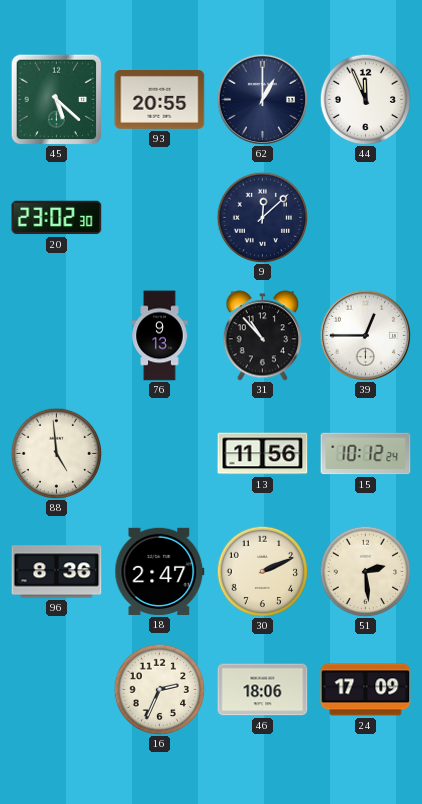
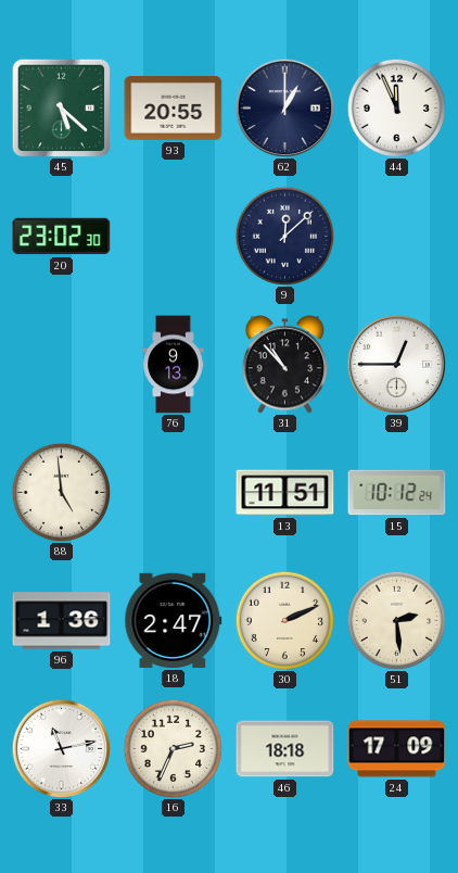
13: 11:56 -> 11:51
96: 8:36 -> 1:36
33: none -> 11:13
46: 18:06 -> 18:18
